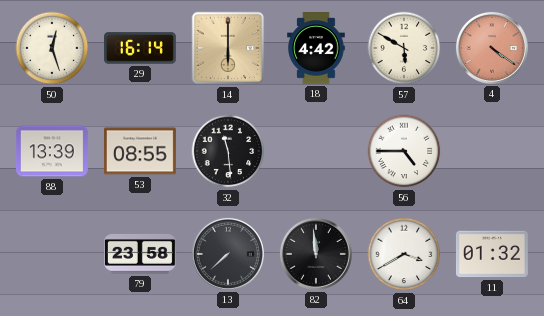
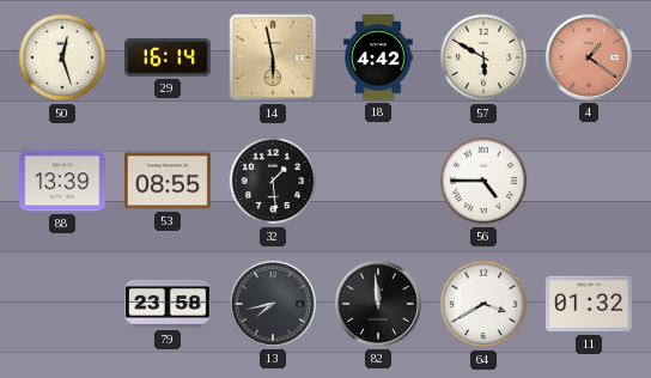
14: 6:00 -> 5:58
4: 4:21 -> 1:21
32: 11:29 -> 1:29
13: 7:38 -> 7:43
